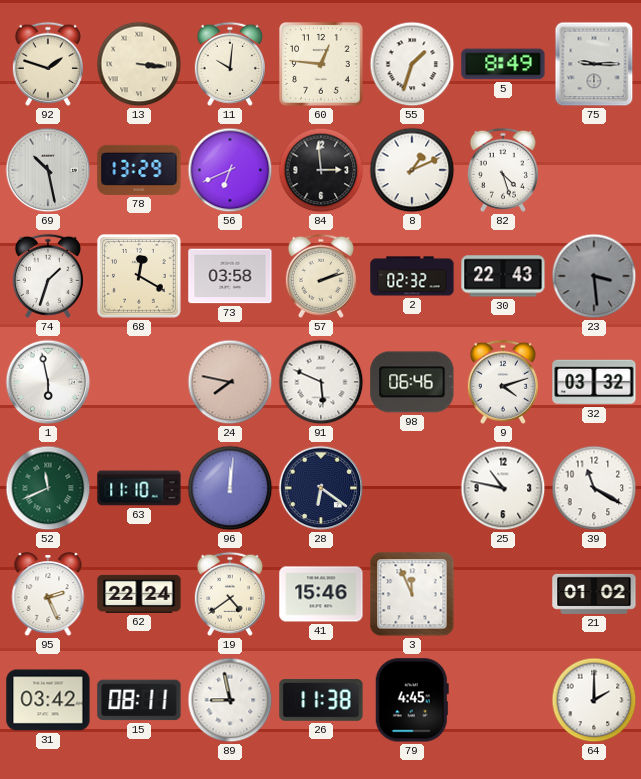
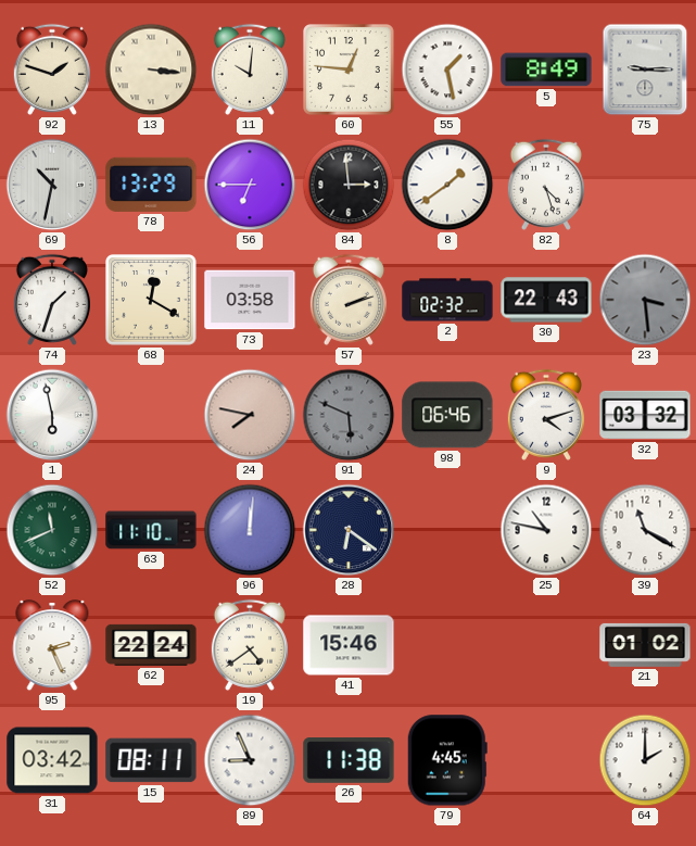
55: 1:33 -> 1:28
69: 10:28 -> 10:32
56: 6:41 -> 6:45
8: 1:11 -> 1:39
91 dial: white -> grey
3: 11:56 -> none
89: 8:58 -> 8:56
